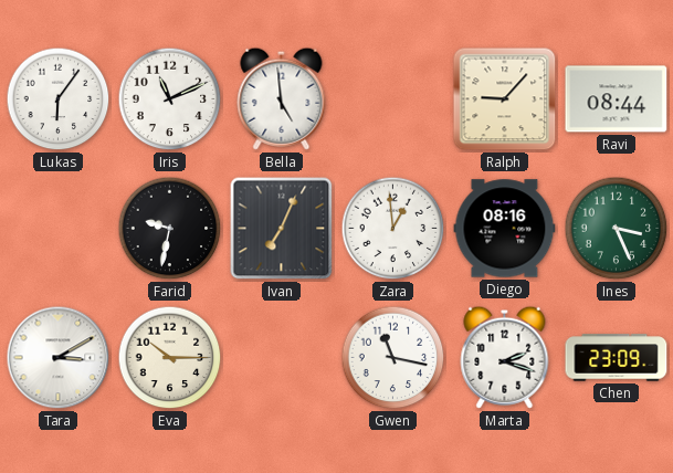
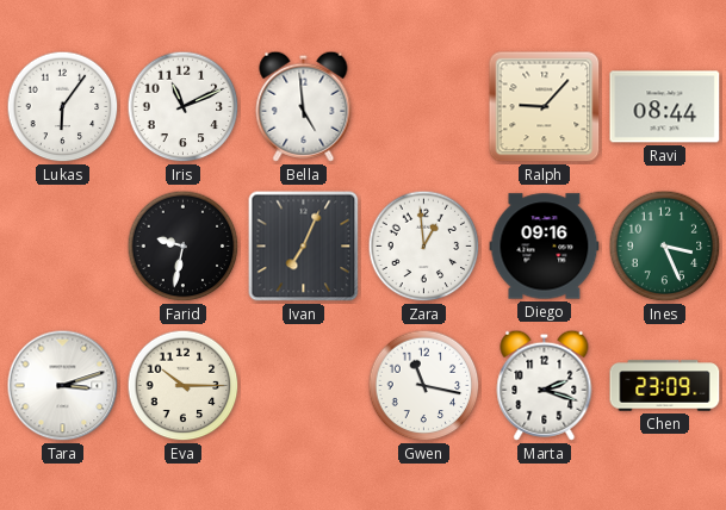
Diego: 08:16 -> 09:16
Tara: 3:10 -> 3:12
